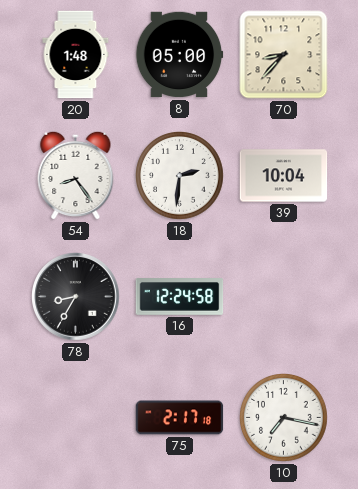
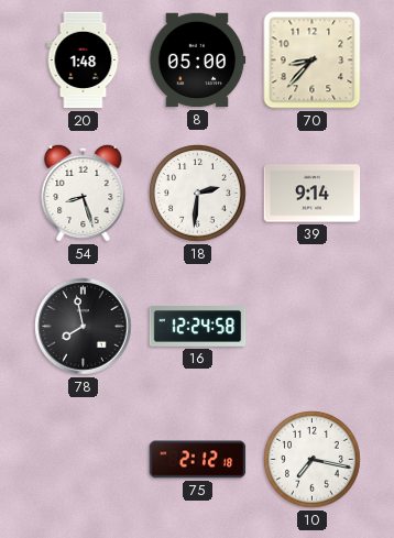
54: 8:24 -> 8:27
39: 10:04 -> 9:14
78: 8:35 -> 7:58
75: 2:17 -> 2:12
